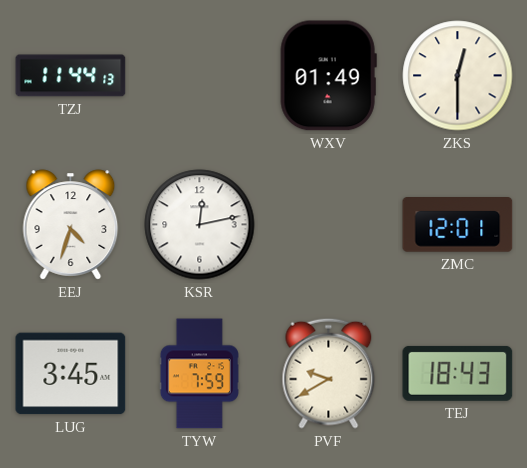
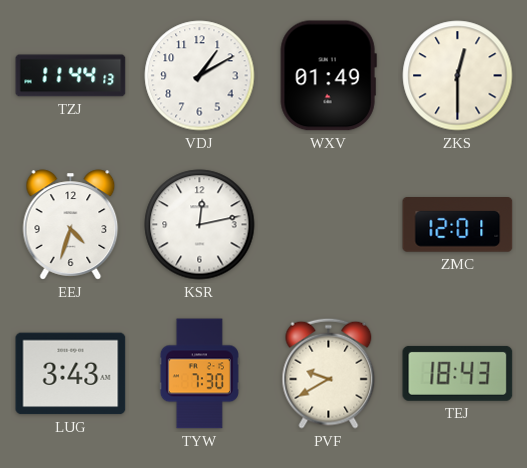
VDJ: none -> 1:10
LUG: 3:45 -> 3:43
TYW: 7:59 -> 7:30
